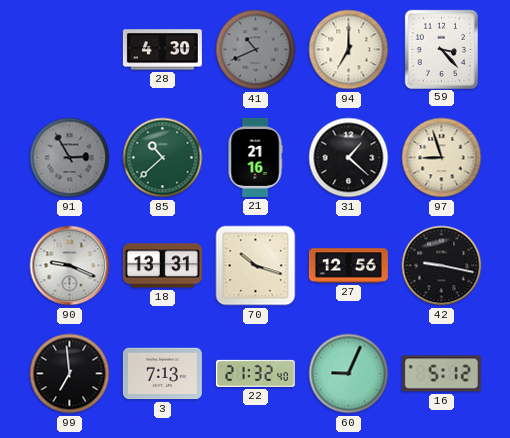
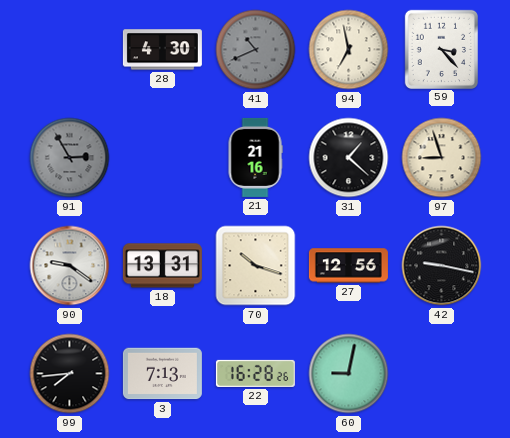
94: 7:00 -> 6:58
85: 10:38 -> none
90: 9:19 -> 9:21
99: 6:59 -> 7:44
22: 21:32 -> 16:28
60: 9:04 -> 9:02
16: 5:12 -> none
